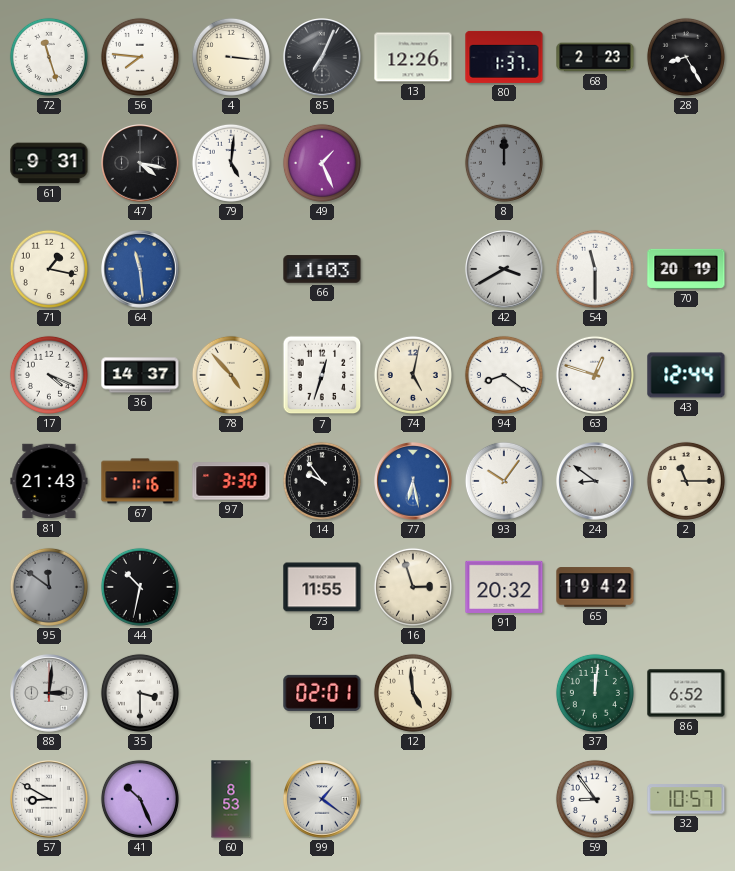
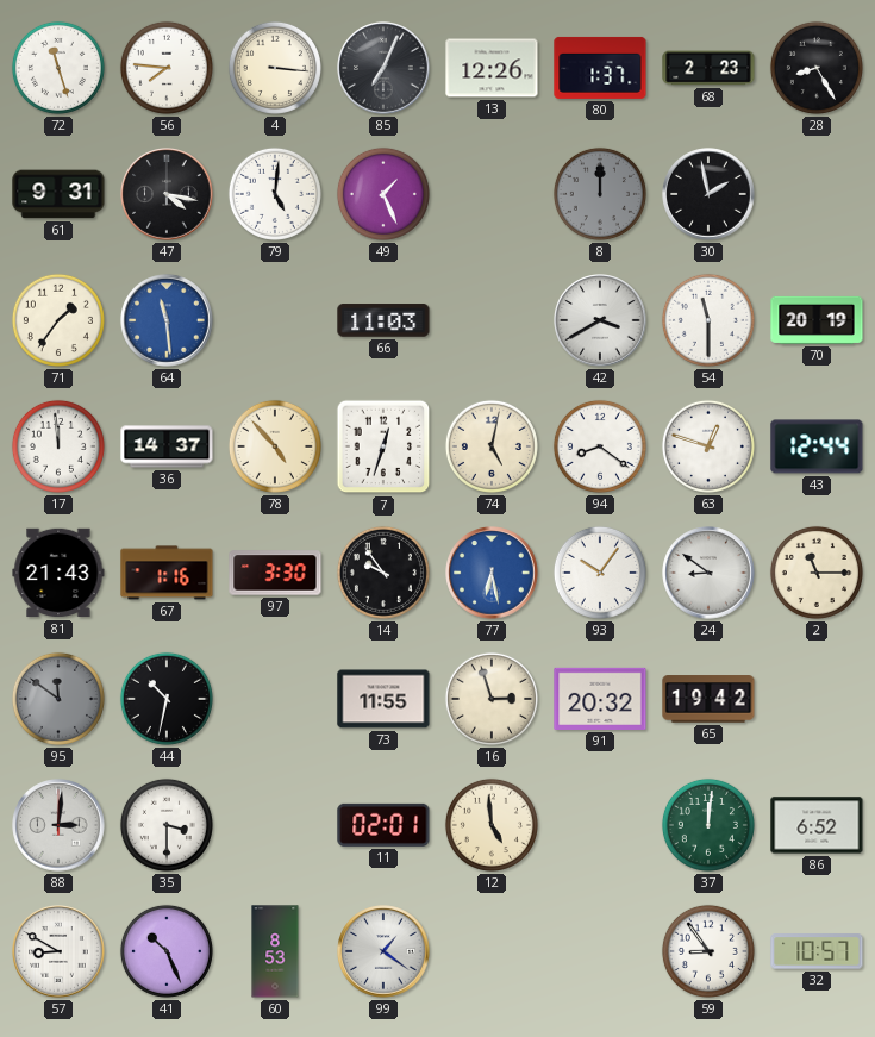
30: none -> 1:58
71: 1:17 -> 1:36
17: 4:19 -> 11:59
